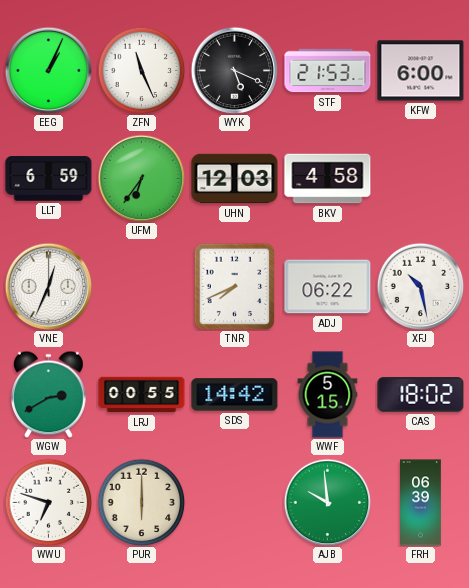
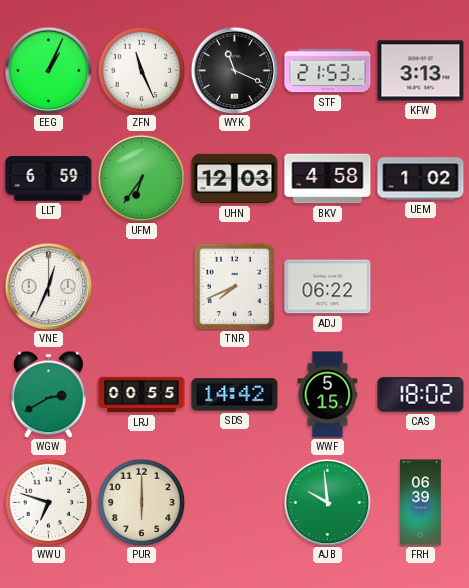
WYK: 5:19 -> 11:19
KFW: 6:00 -> 3:13
UEM: none -> 1:02
XFJ: 10:28 -> none
